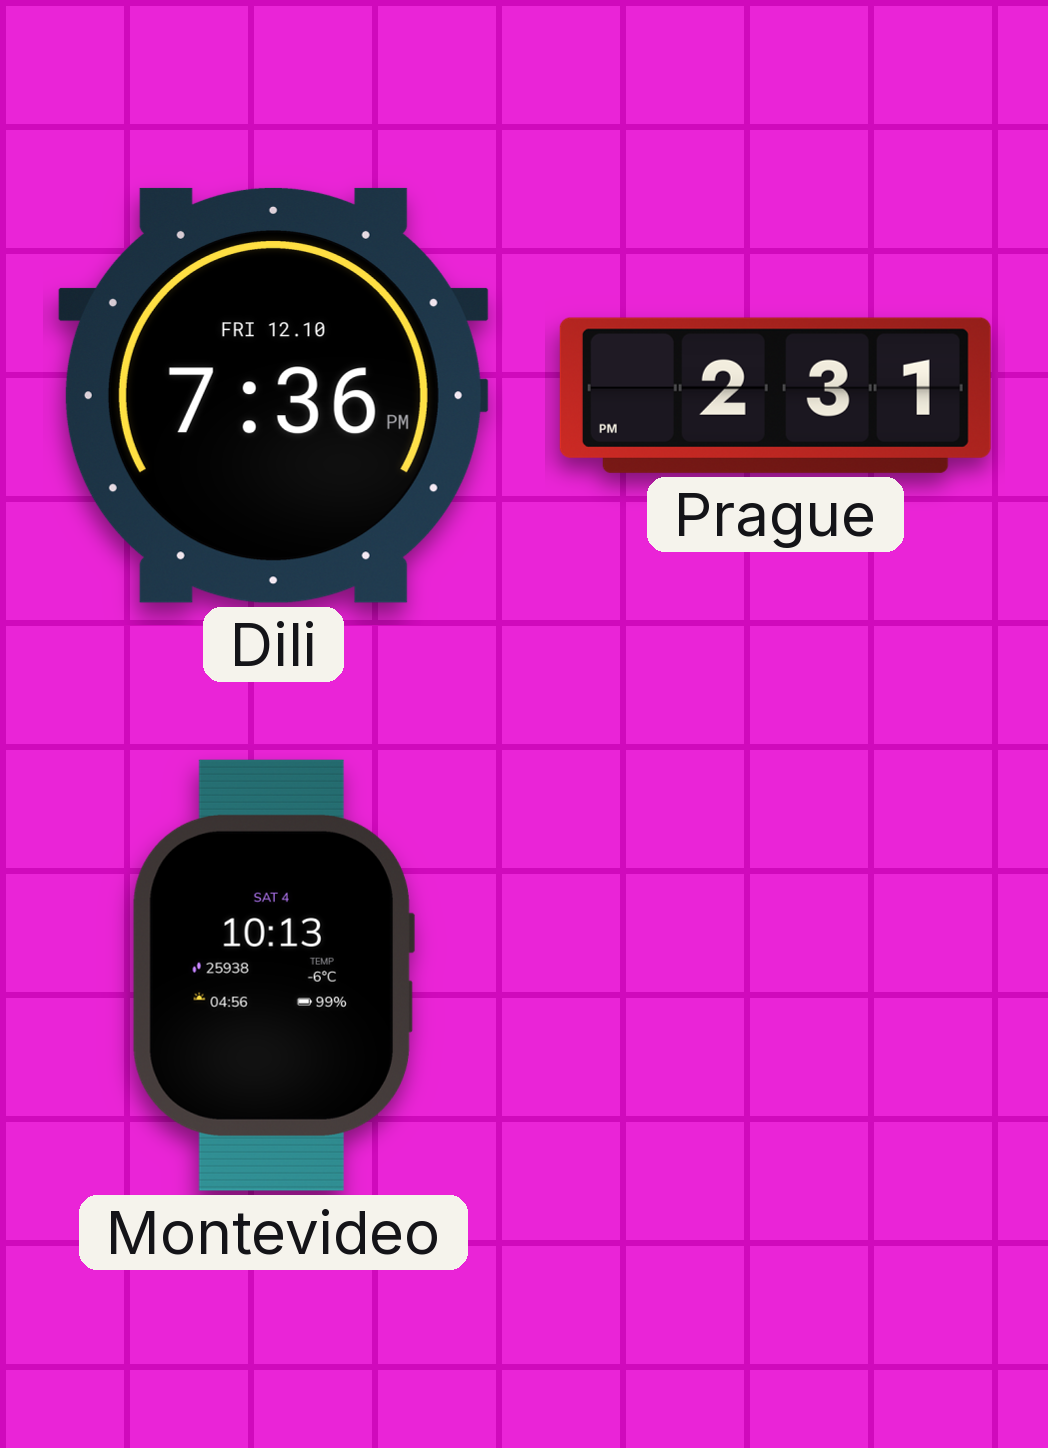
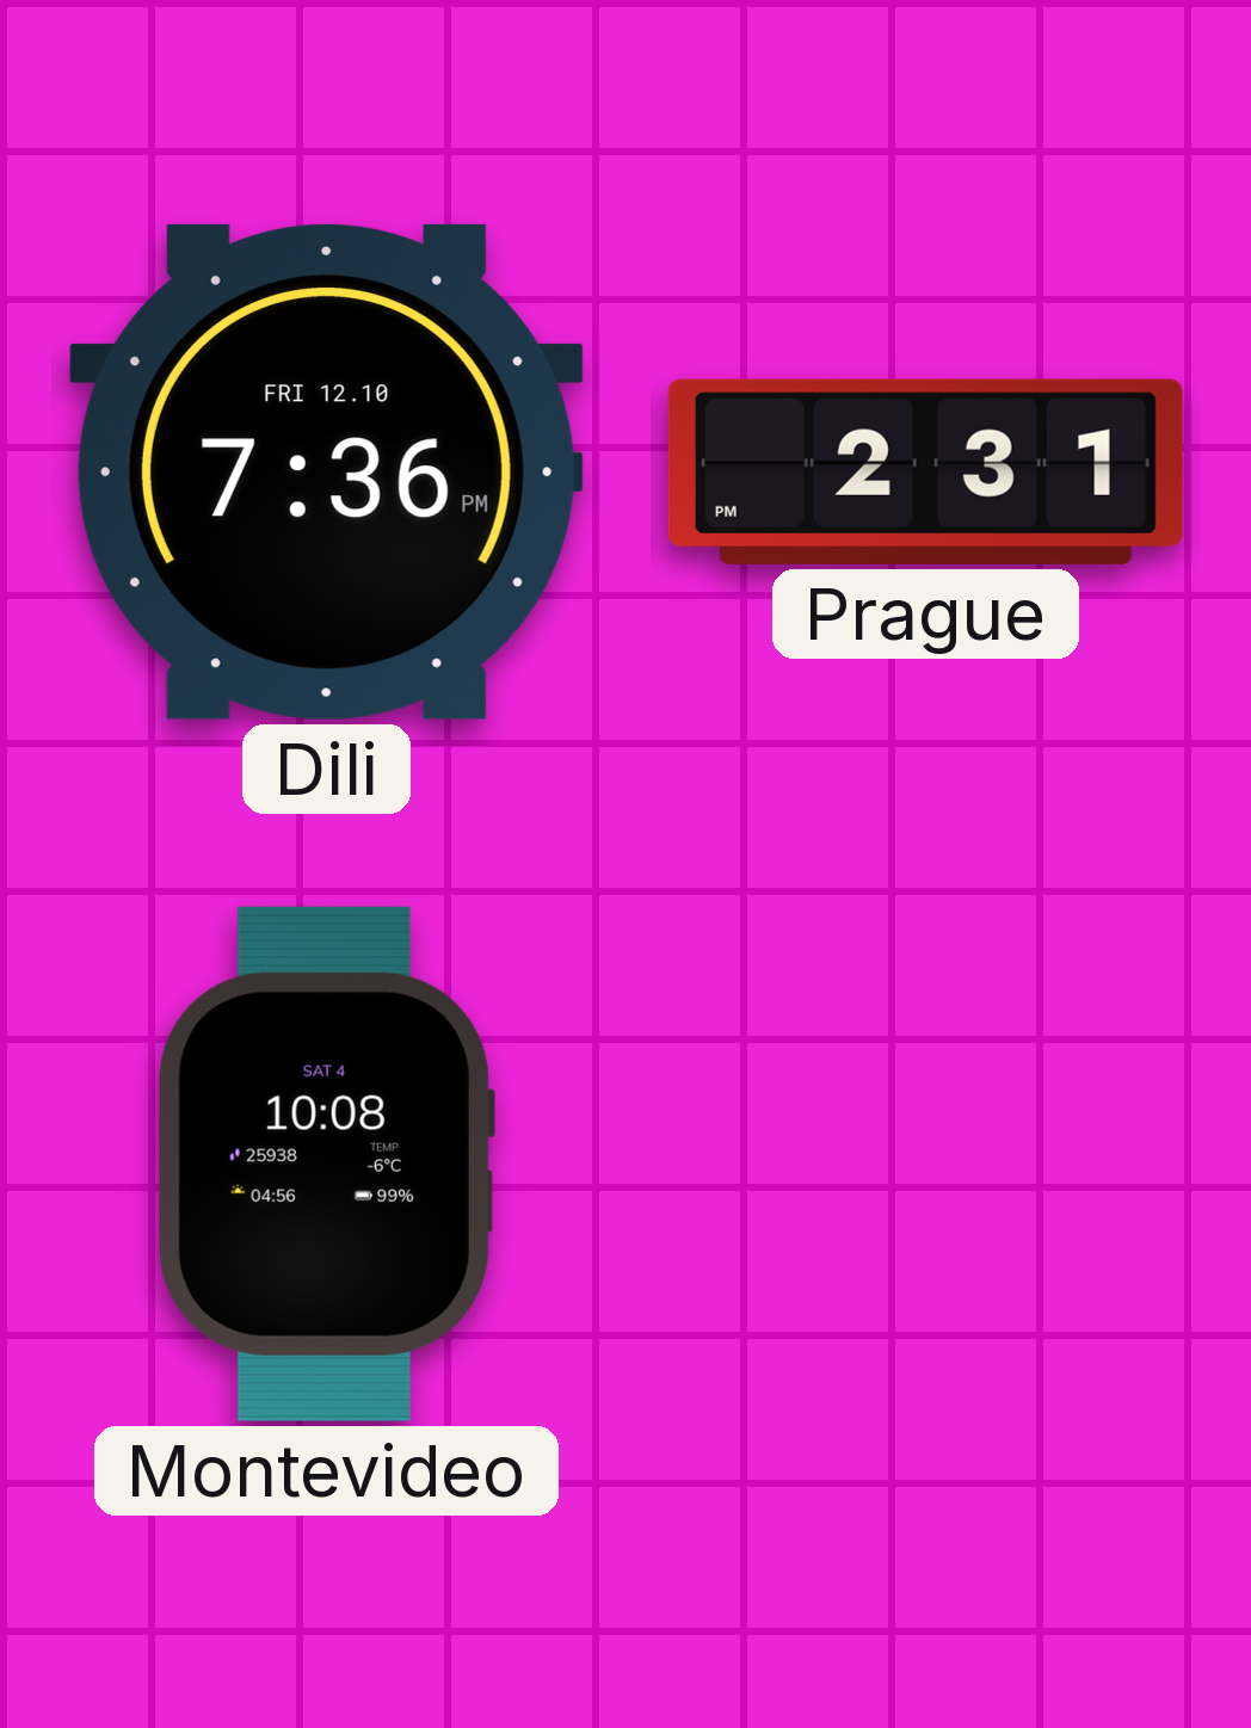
Montevideo: 10:13 -> 10:08
